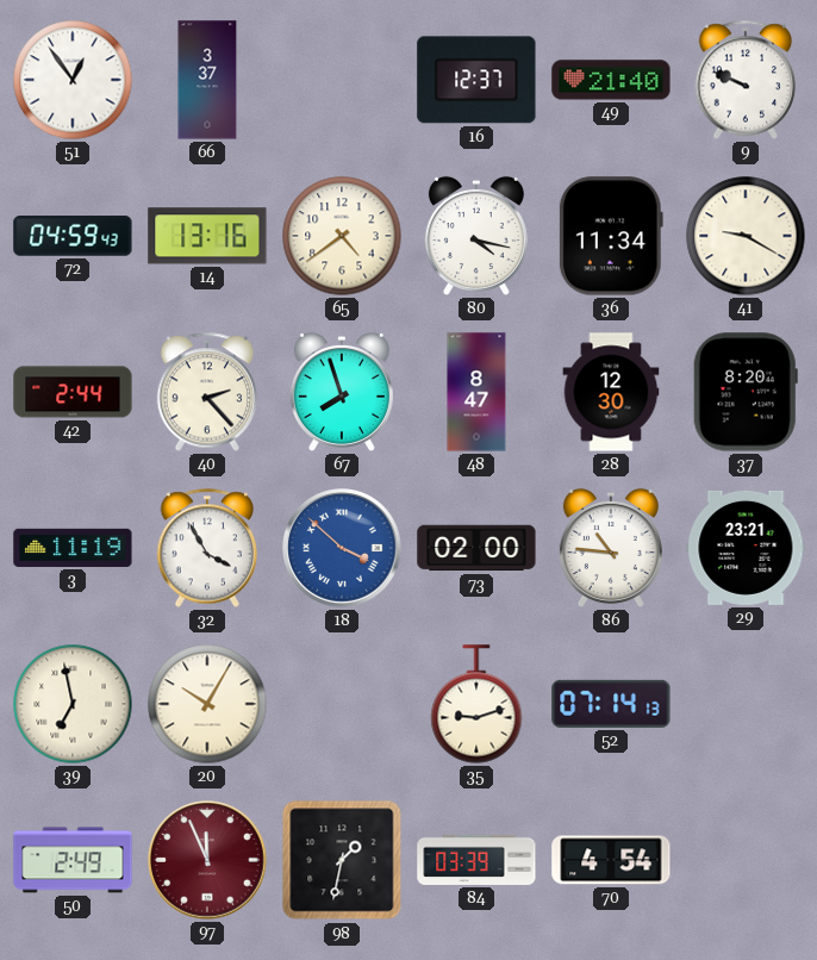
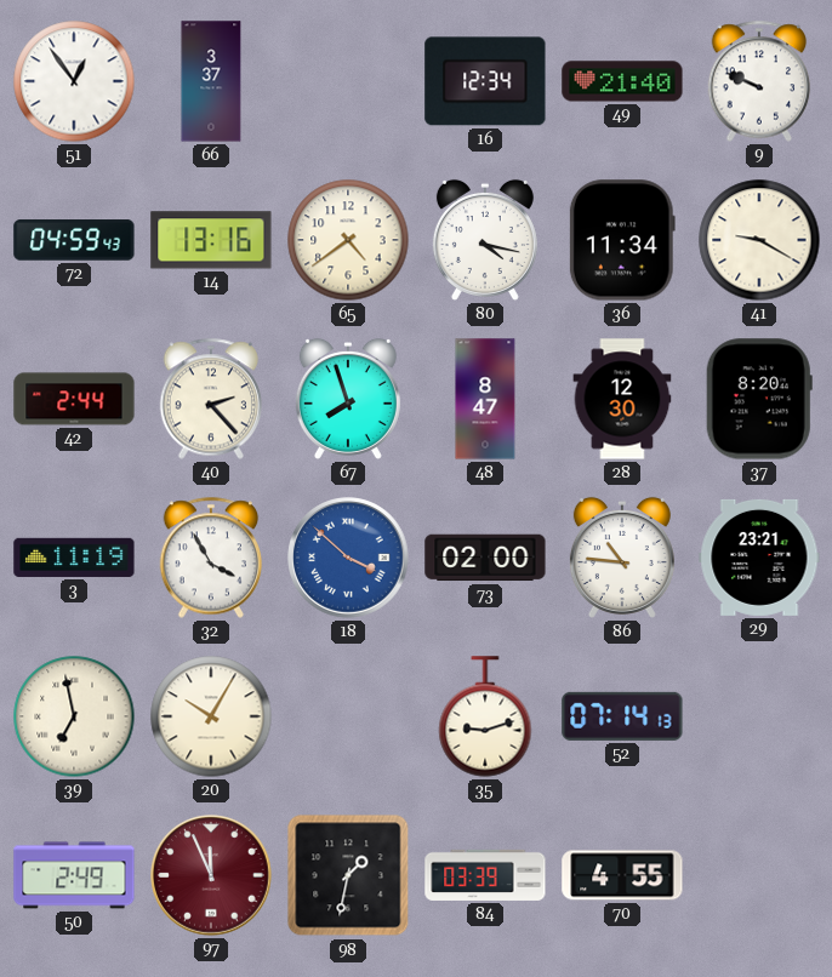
16: 12:37 -> 12:34
70: 4:54 -> 4:55
